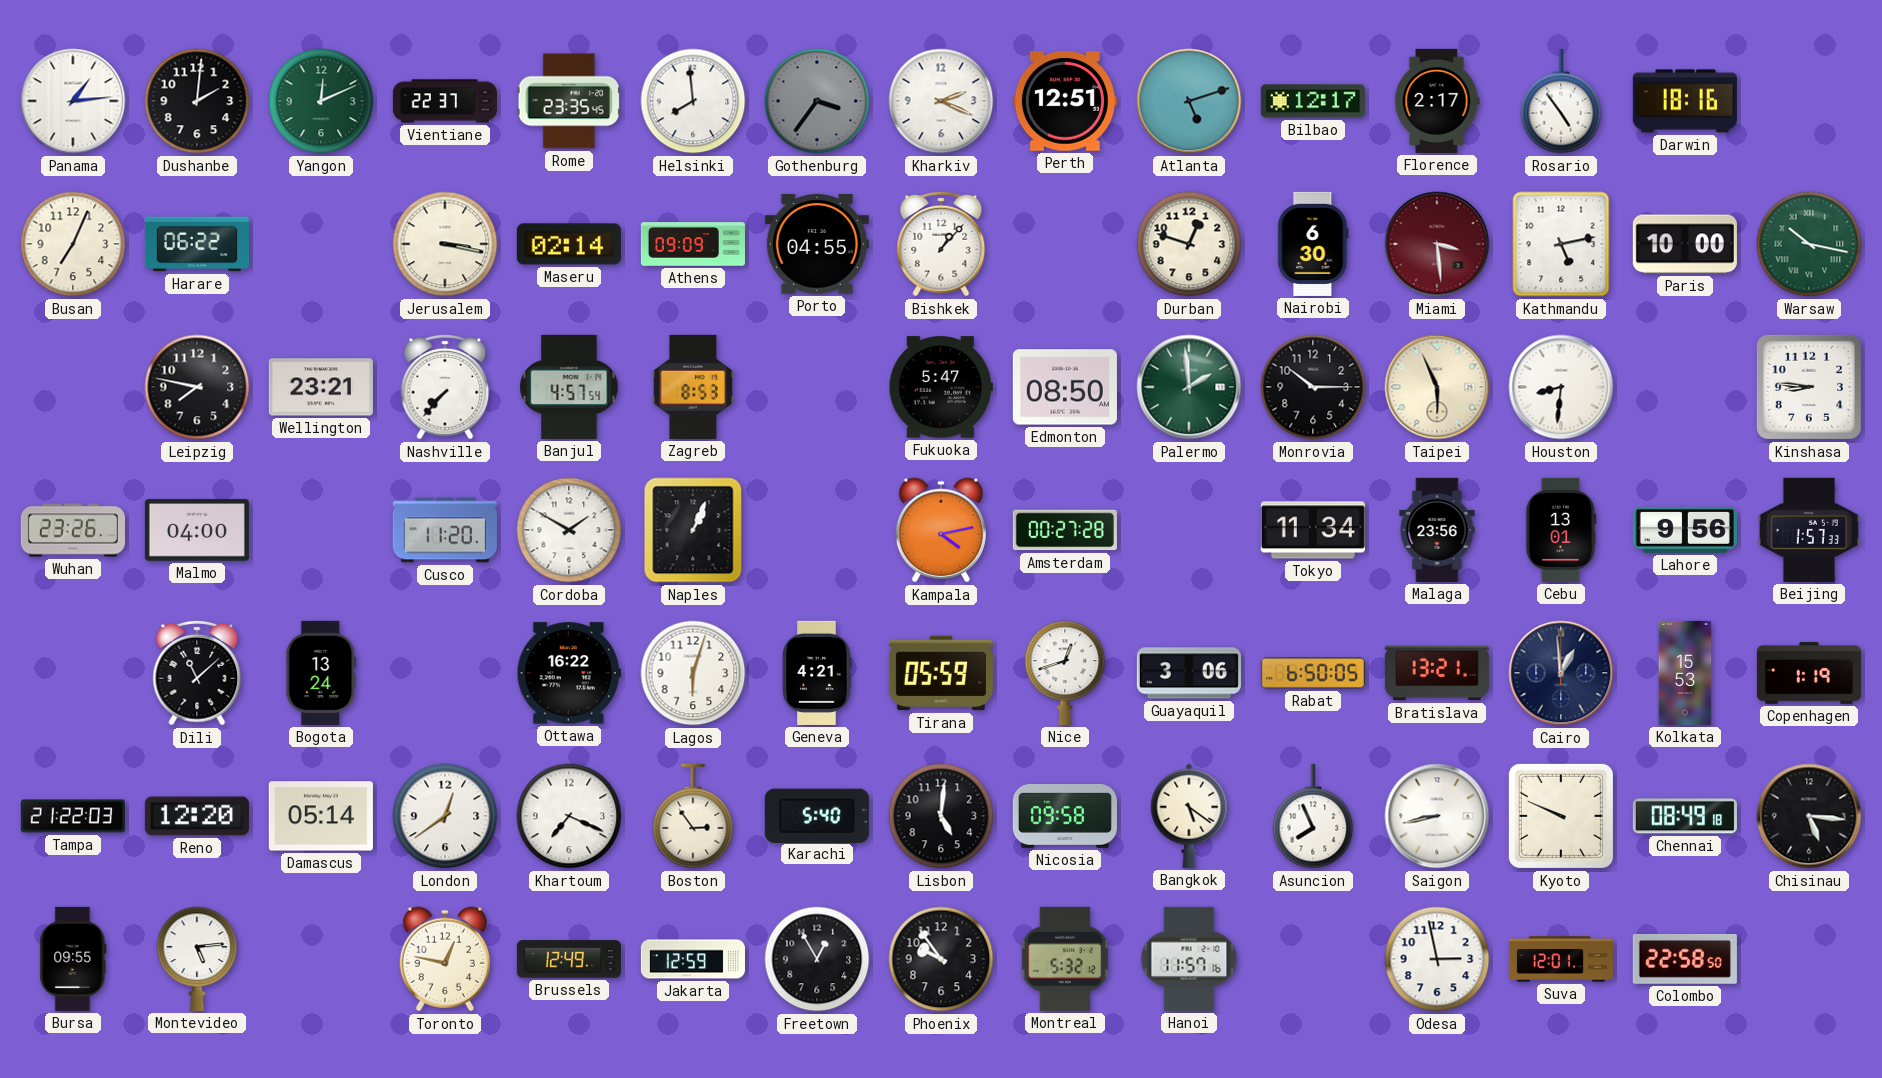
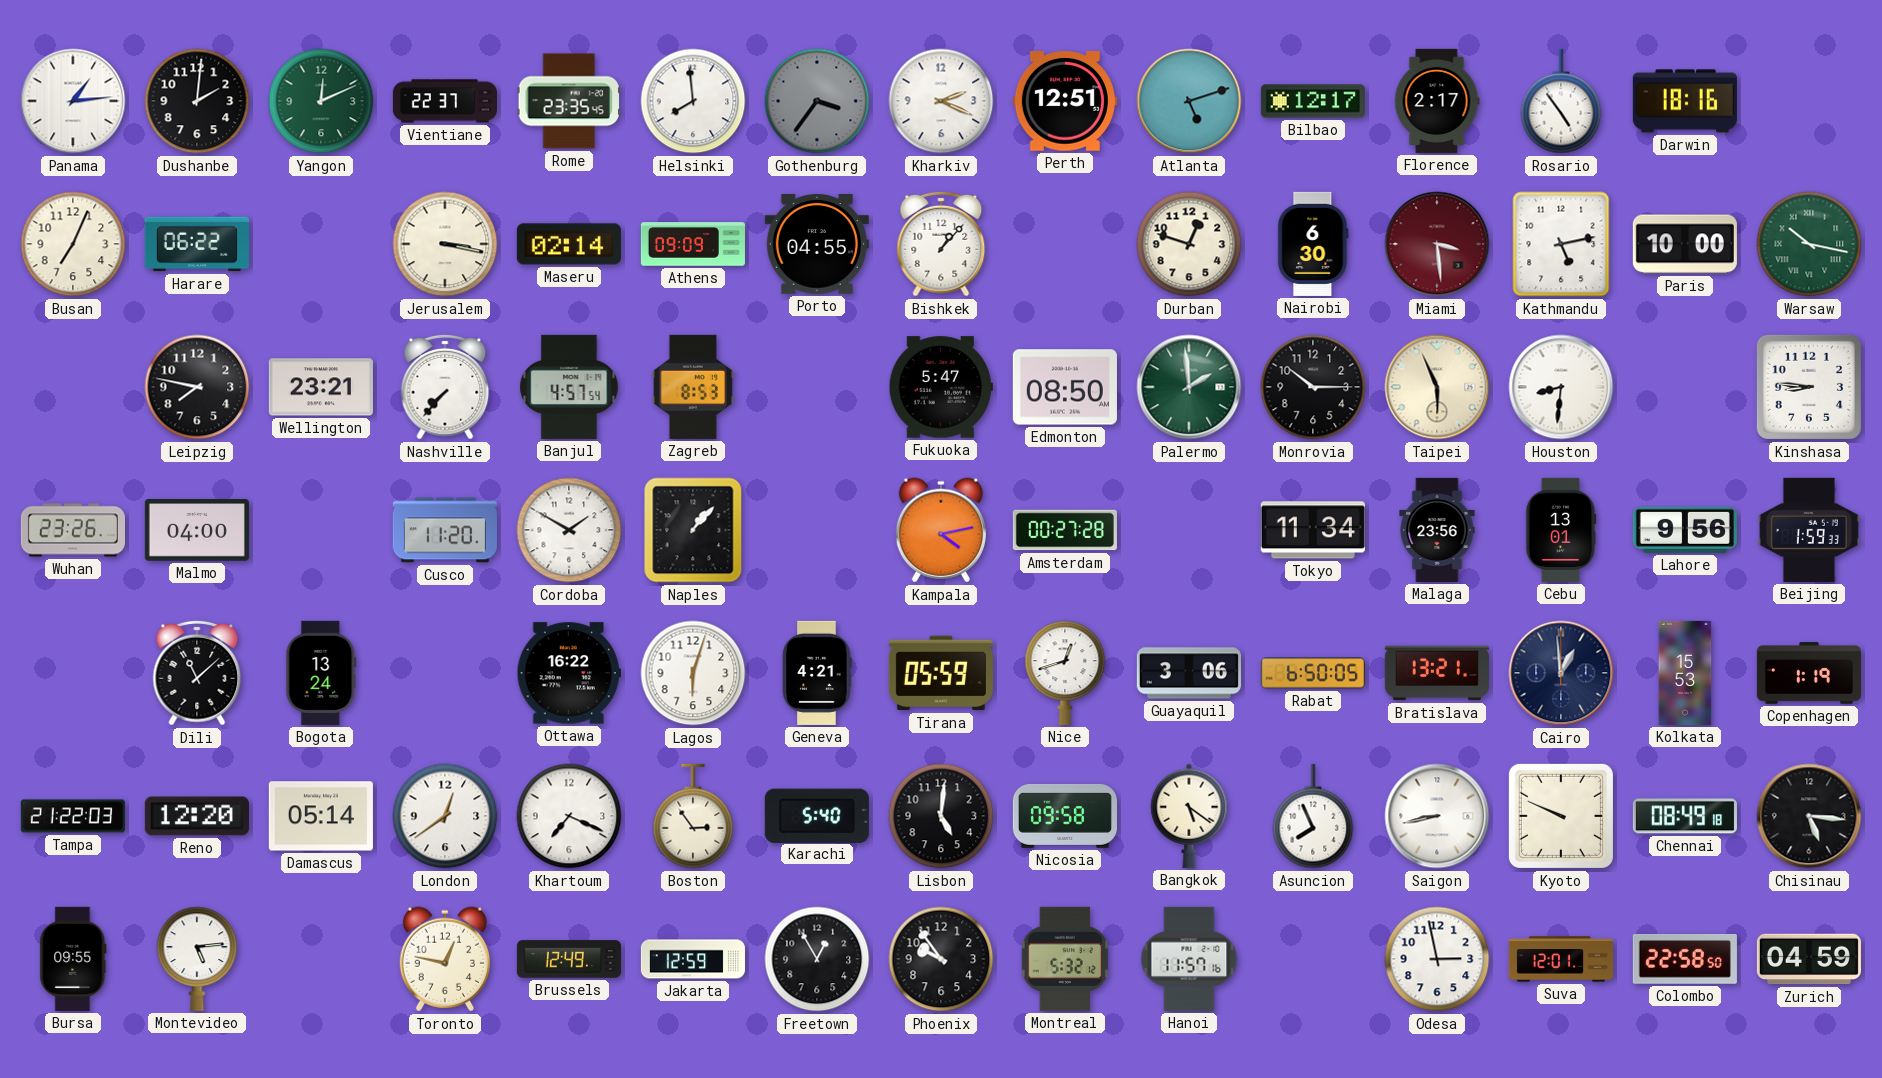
Naples: 1:04 -> 1:07
Beijing: 1:57 -> 1:59
Zurich: none -> 04:59
